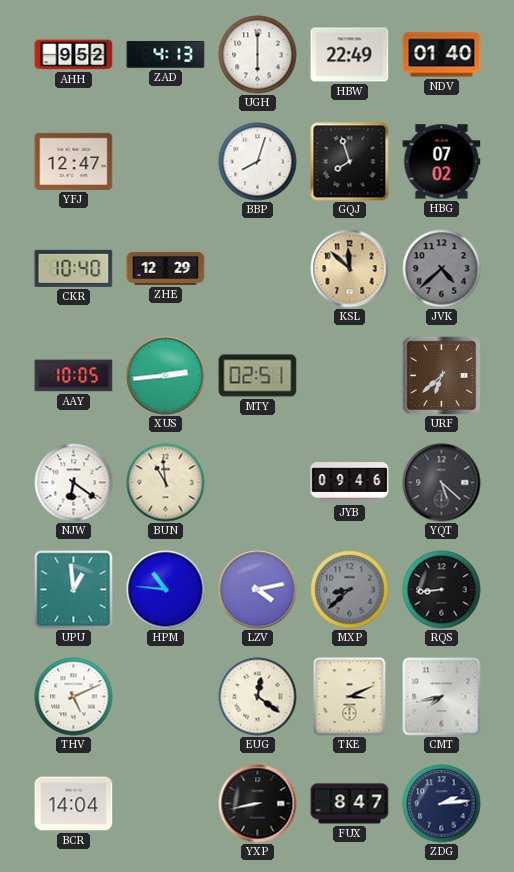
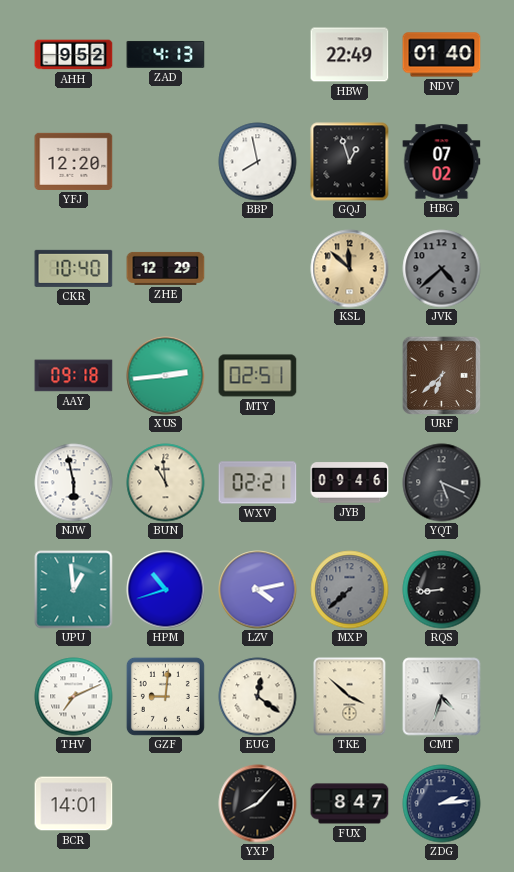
UGH: 6:00 -> none
YFJ: 12:47 -> 12:20
BBP: 8:03 -> 7:58
GQJ: 7:57 -> 12:57
AAY: 10:05 -> 09:18
NJW: 6:21 -> 5:58
WXV: none -> 02:21
YQT: 5:22 -> 5:19
HPM: 10:46 -> 10:42
MXP: 8:38 -> 7:38
THV: 5:11 -> 7:11
GZF: none -> 9:01
TKE: 3:11 -> 3:52
CMT: 7:43 -> 4:33
BCR: 14:04 -> 14:01
YXP: 8:43 -> 8:07
